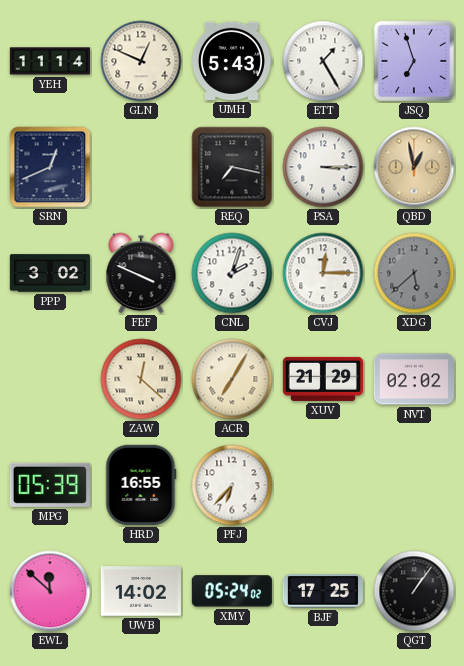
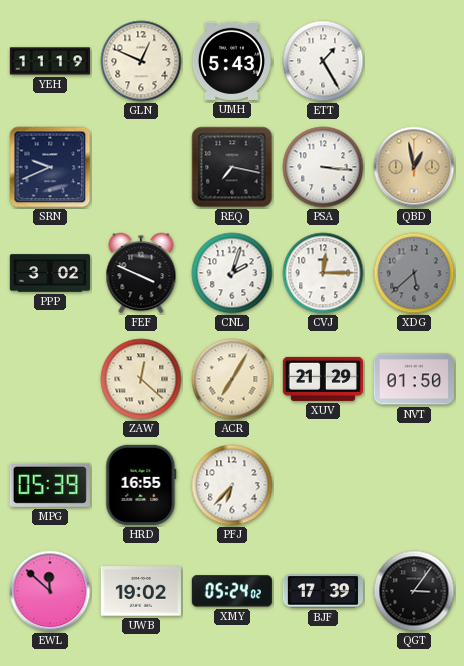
YEH: 11:14 -> 11:19
JSQ: 6:57 -> none
SRN: 12:41 -> 9:41
PSA: 3:15 -> 3:16
NVT: 02:02 -> 01:50
UWB: 14:02 -> 19:02
BJF: 17:25 -> 17:39
QGT: 1:06 -> 3:06
